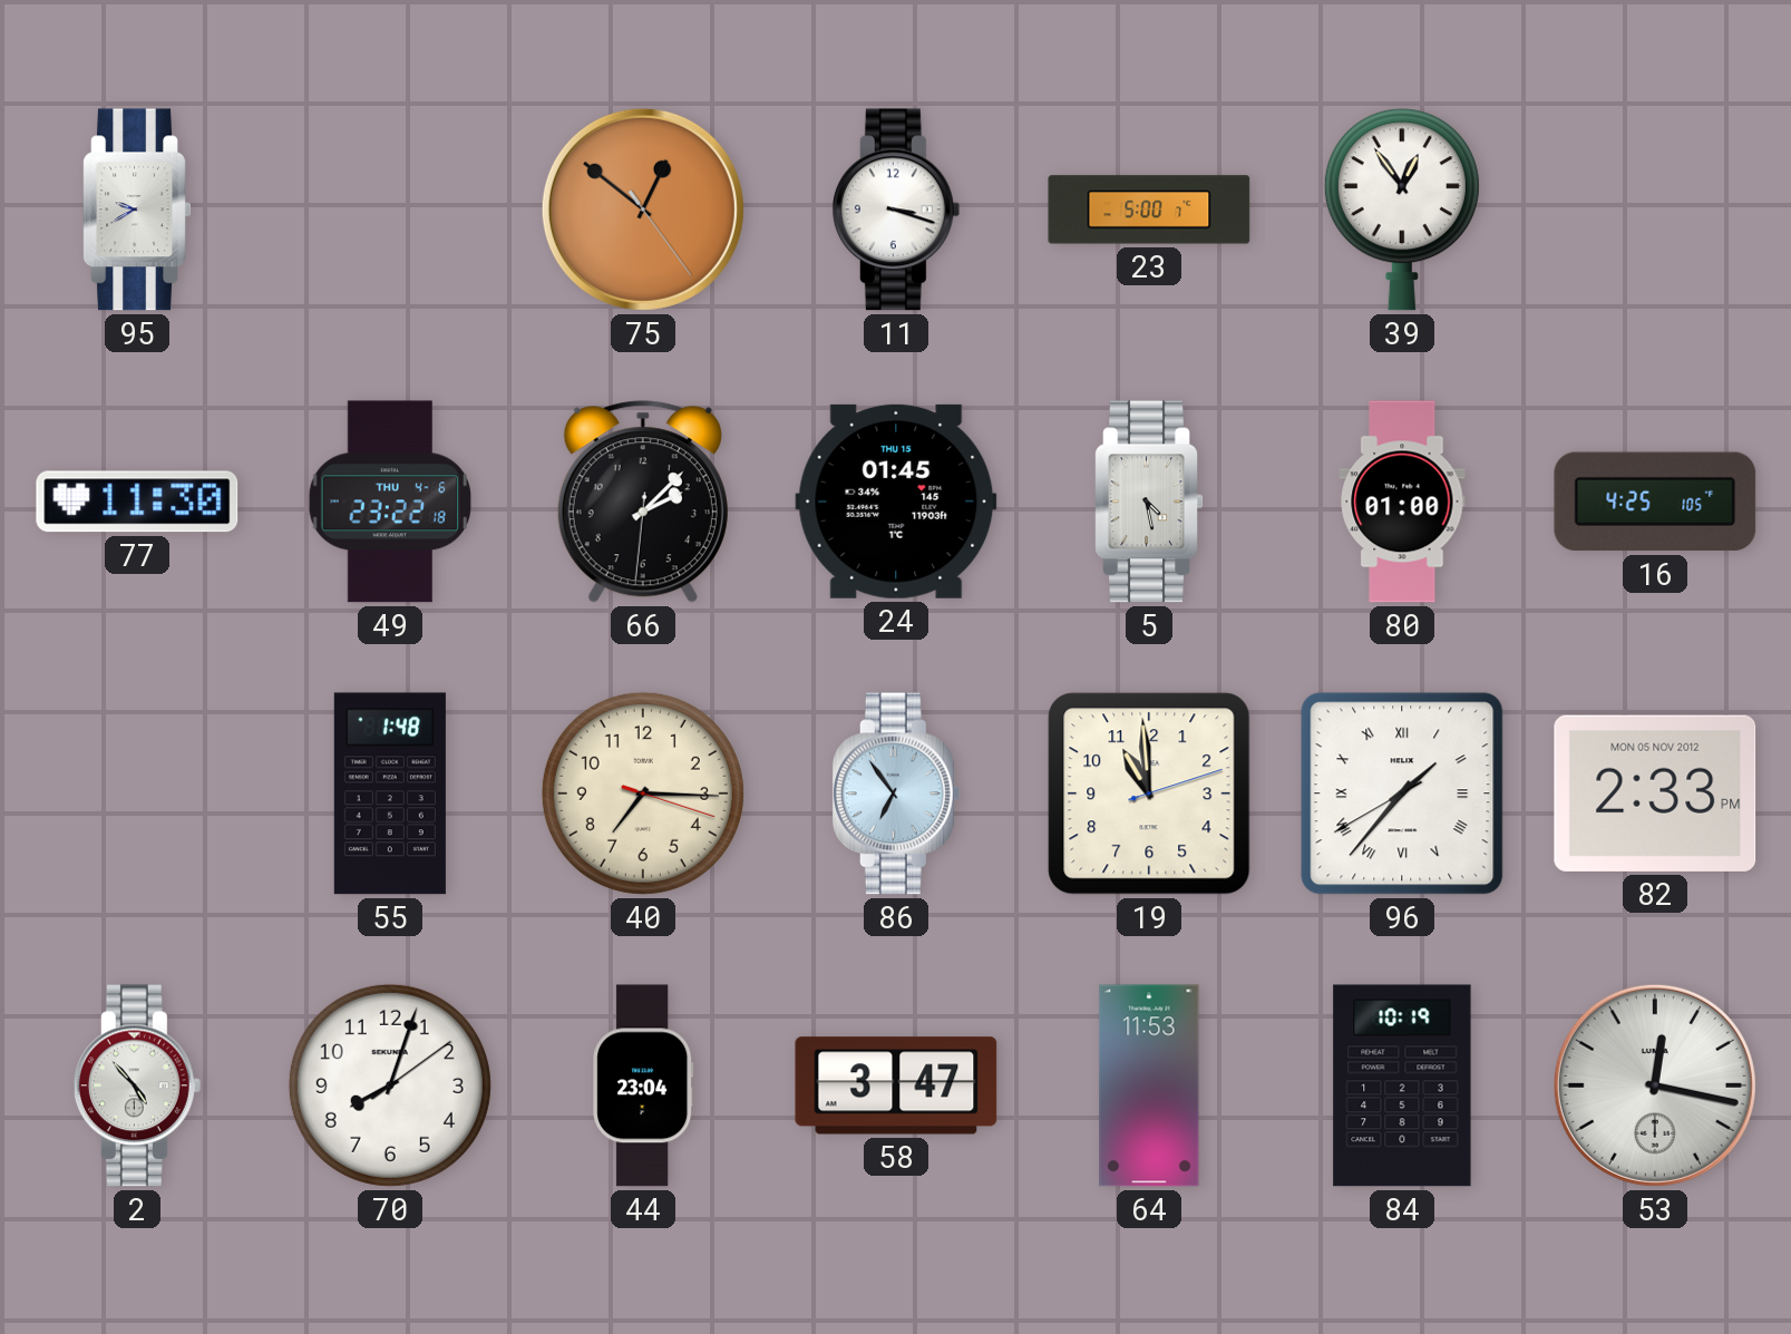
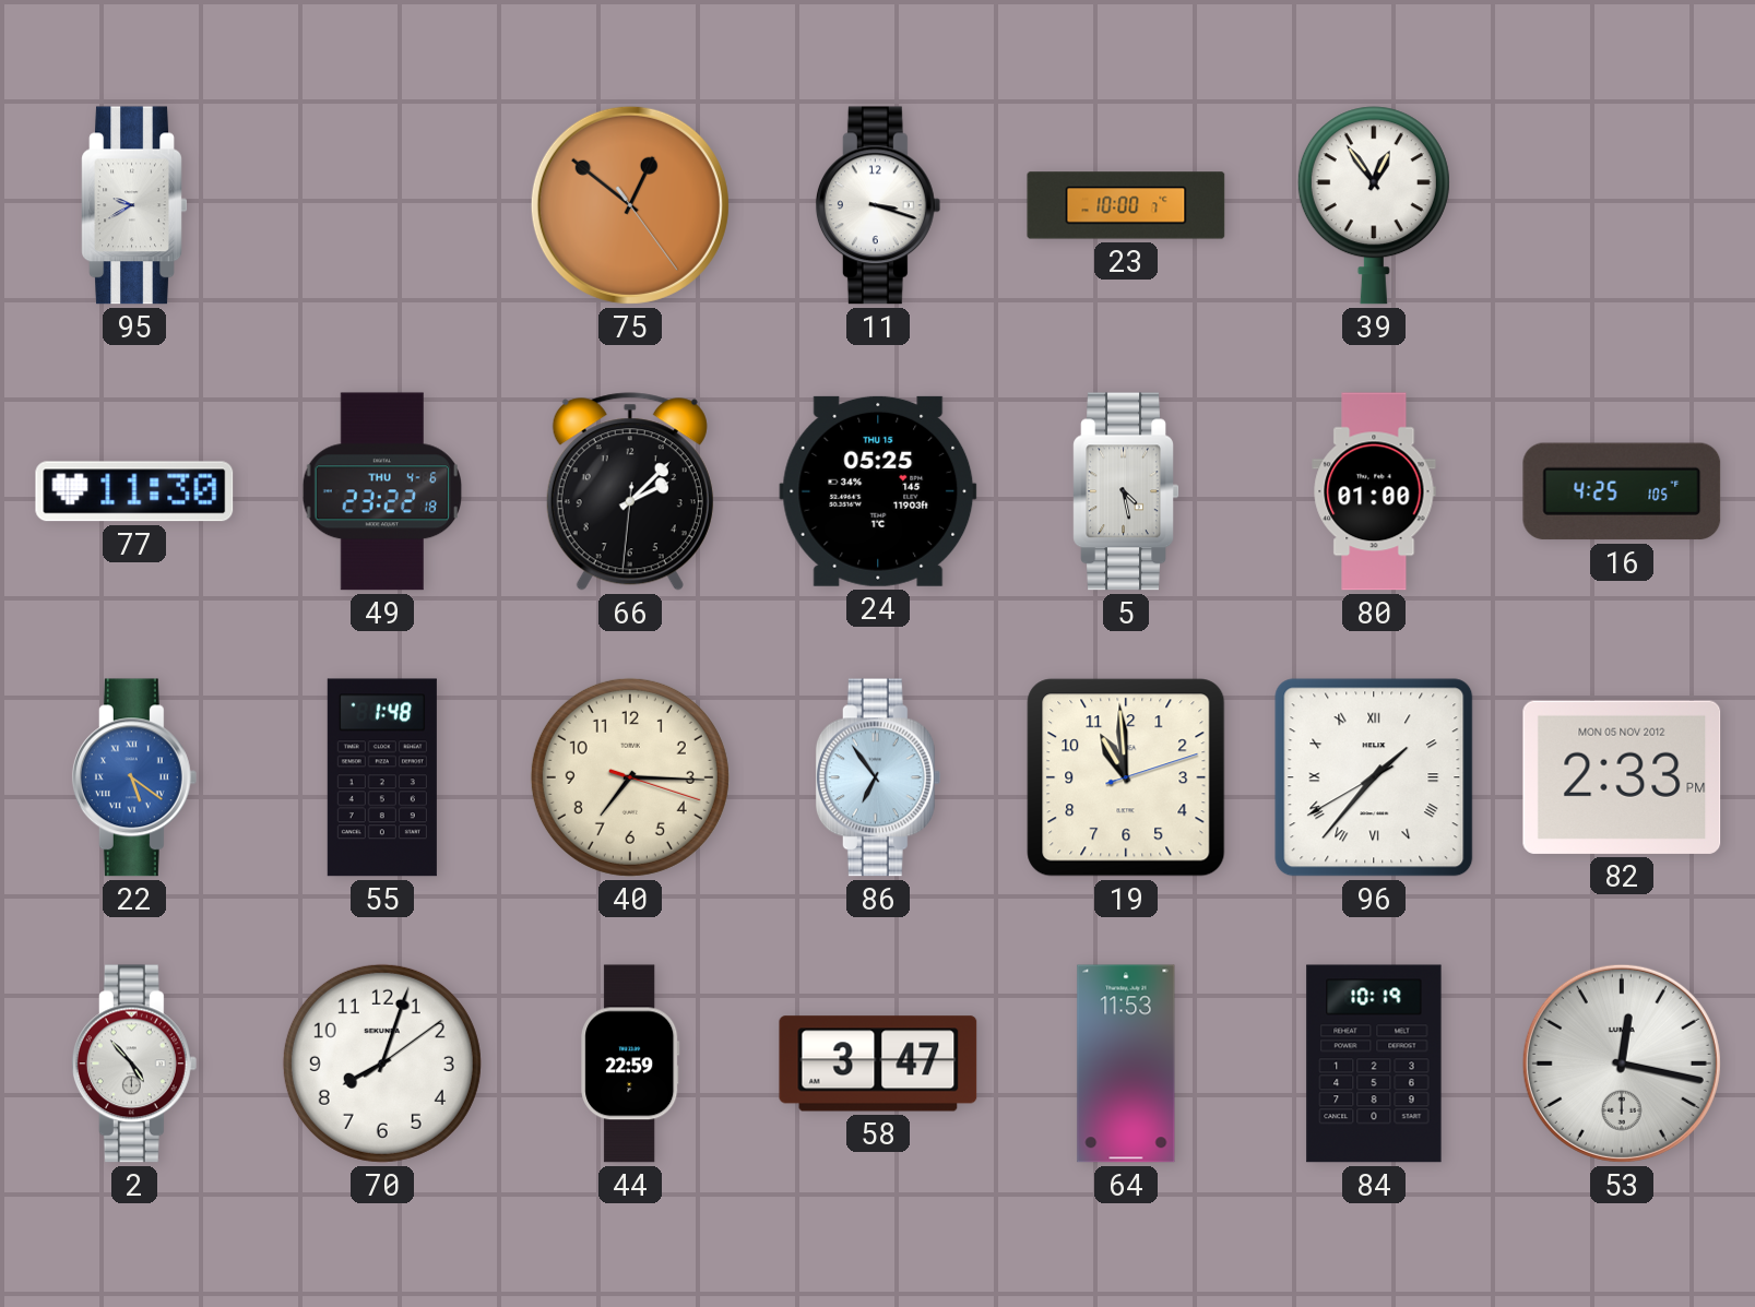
23: 5:00 -> 10:00
24: 01:45 -> 05:25
22: none -> 5:21
44: 23:04 -> 22:59
